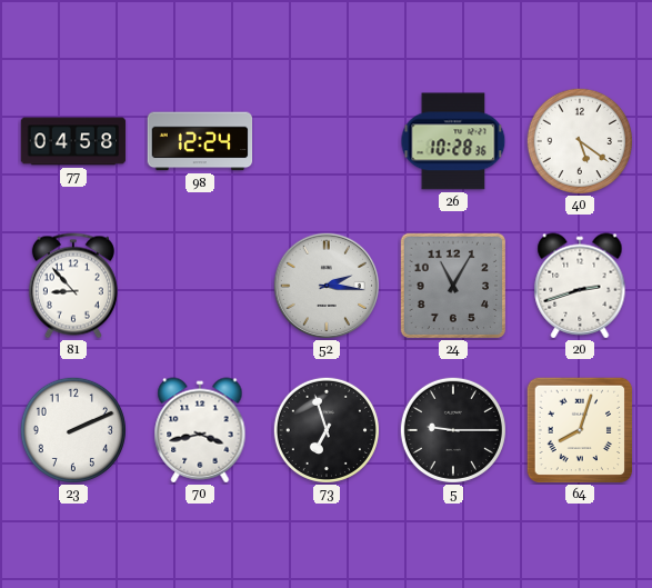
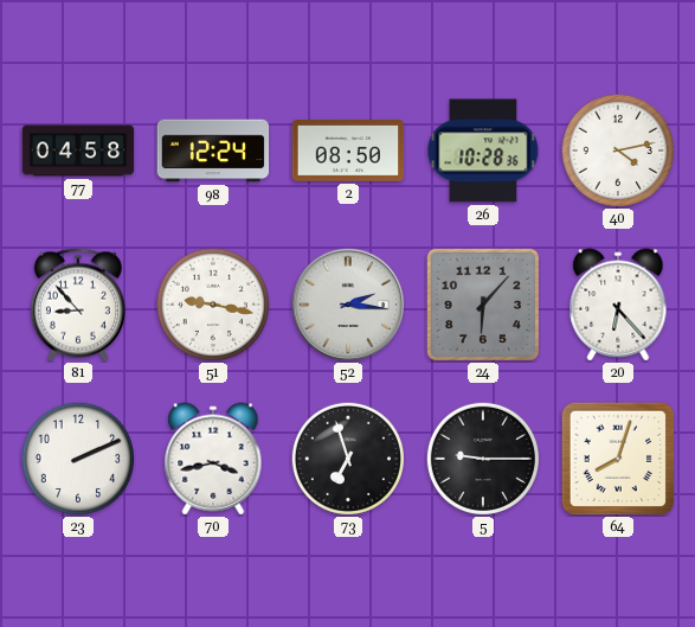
2: none -> 08:50
40: 5:21 -> 4:13
51: none -> 9:17
24: 11:05 -> 6:07
20: 2:42 -> 6:23
